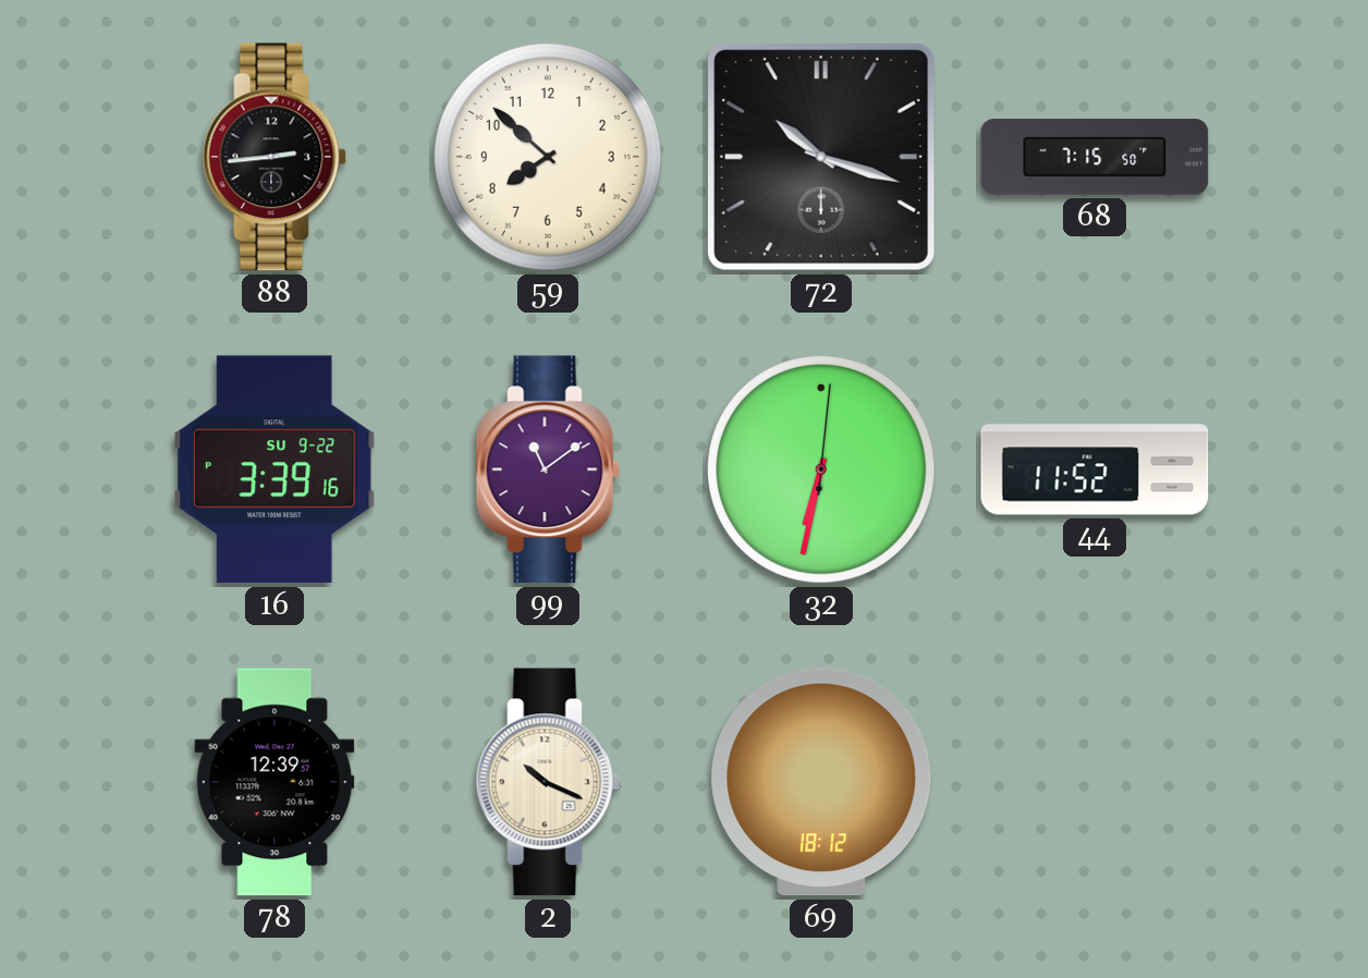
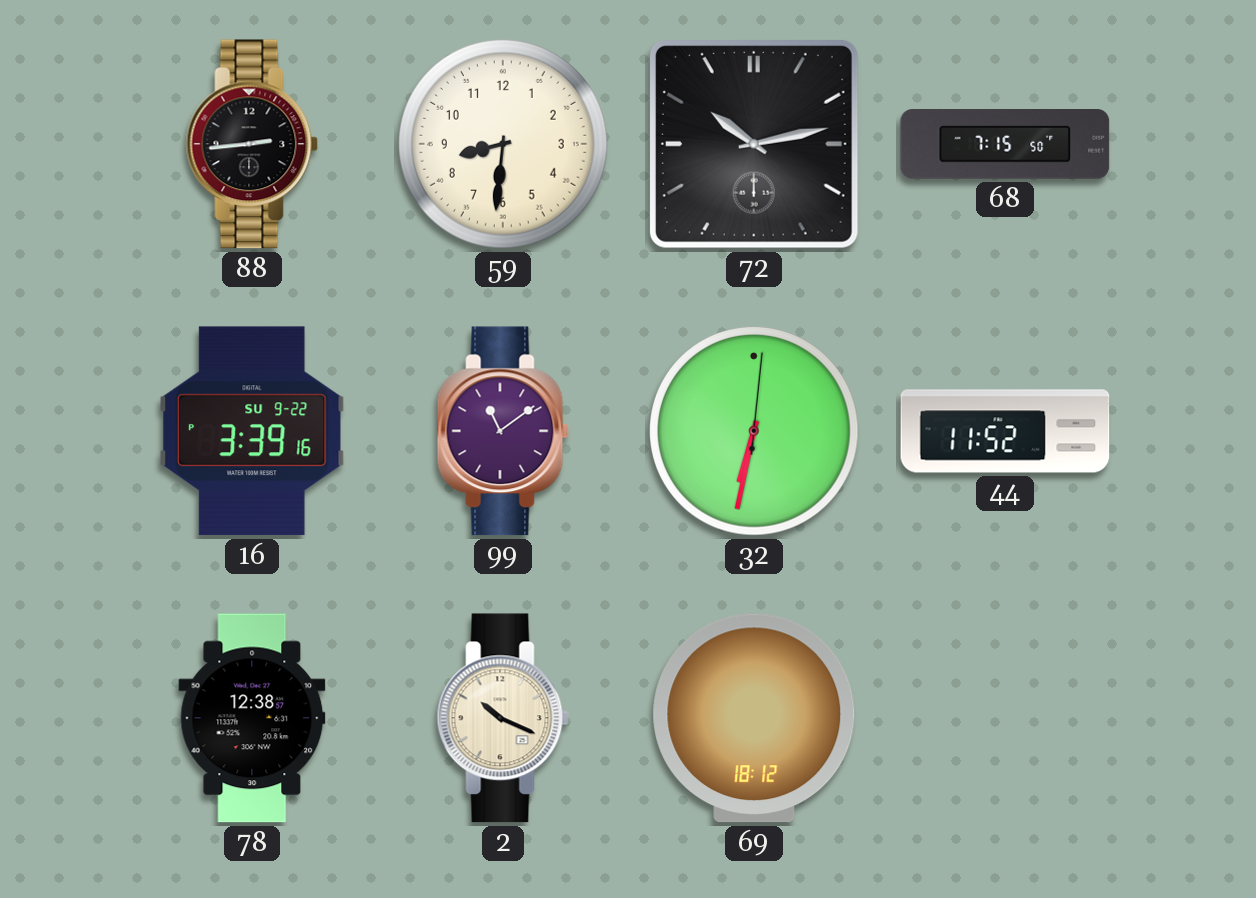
59: 7:52 -> 8:31
72: 10:18 -> 10:13
78: 12:39 -> 12:38
